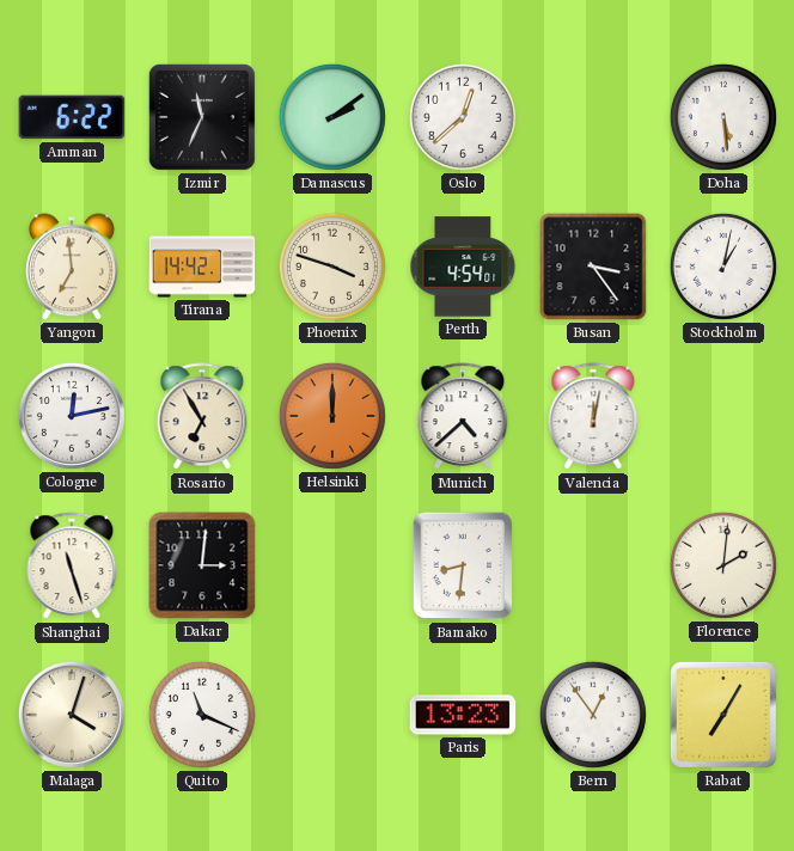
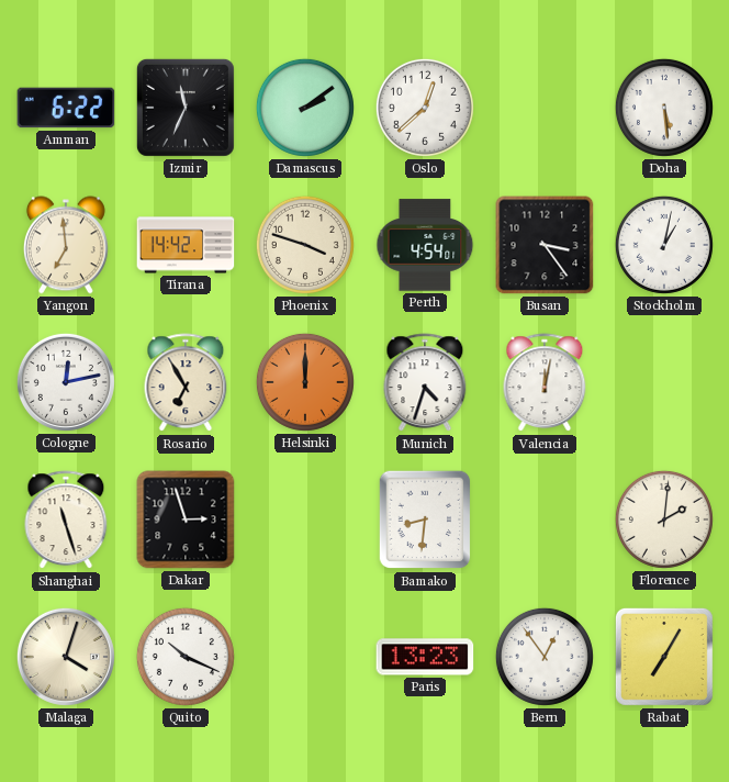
Munich: 4:38 -> 4:33
Dakar: 3:01 -> 2:57
Quito: 11:19 -> 10:19
